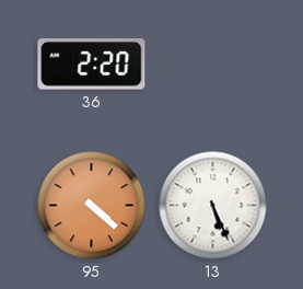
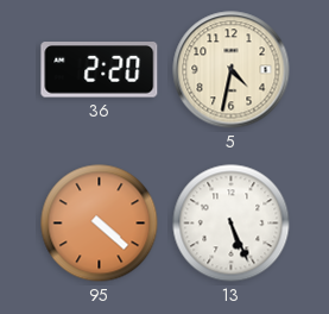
5: none -> 4:32
